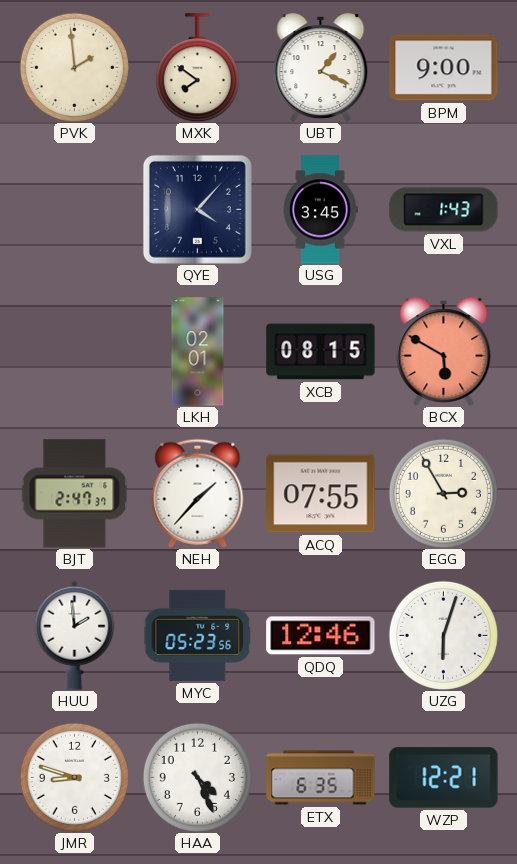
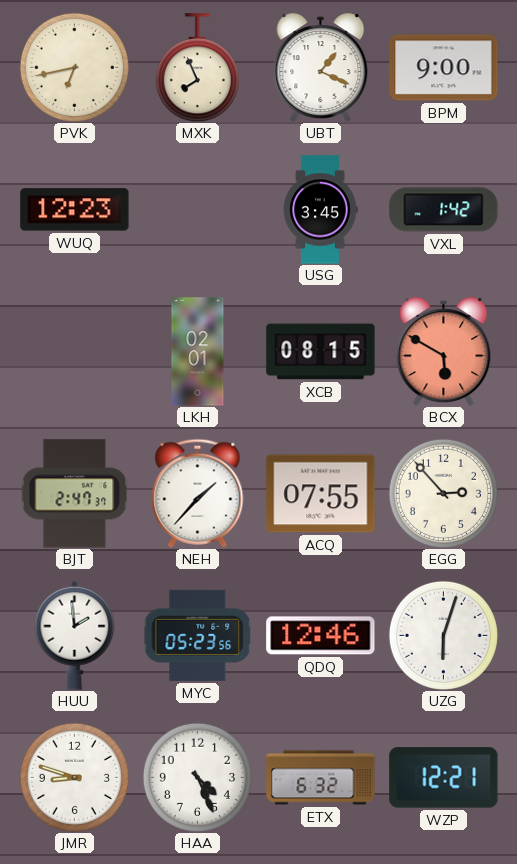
PVK: 1:59 -> 6:43
MXK: 7:51 -> 7:56
WUQ: none -> 12:23
QYE: 4:07 -> none
VXL: 1:43 -> 1:42
EGG: 2:55 -> 2:53
ETX: 6:35 -> 6:32
